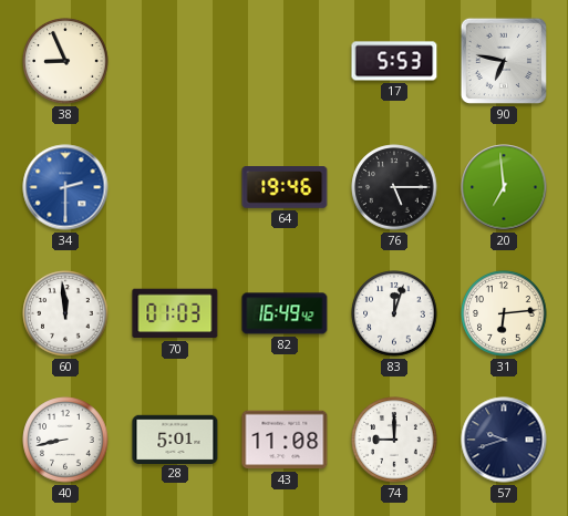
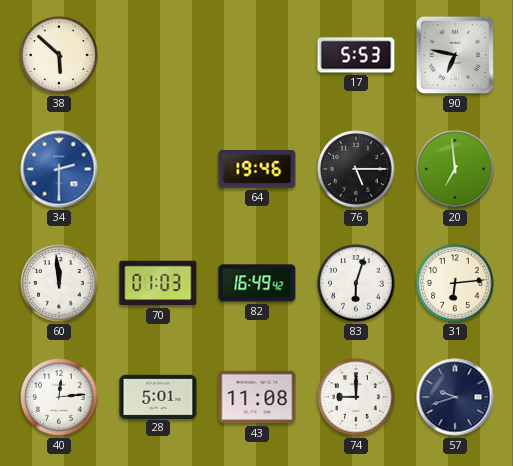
38: 8:56 -> 5:52
83: 12:03 -> 6:03
40: 8:43 -> 12:14
